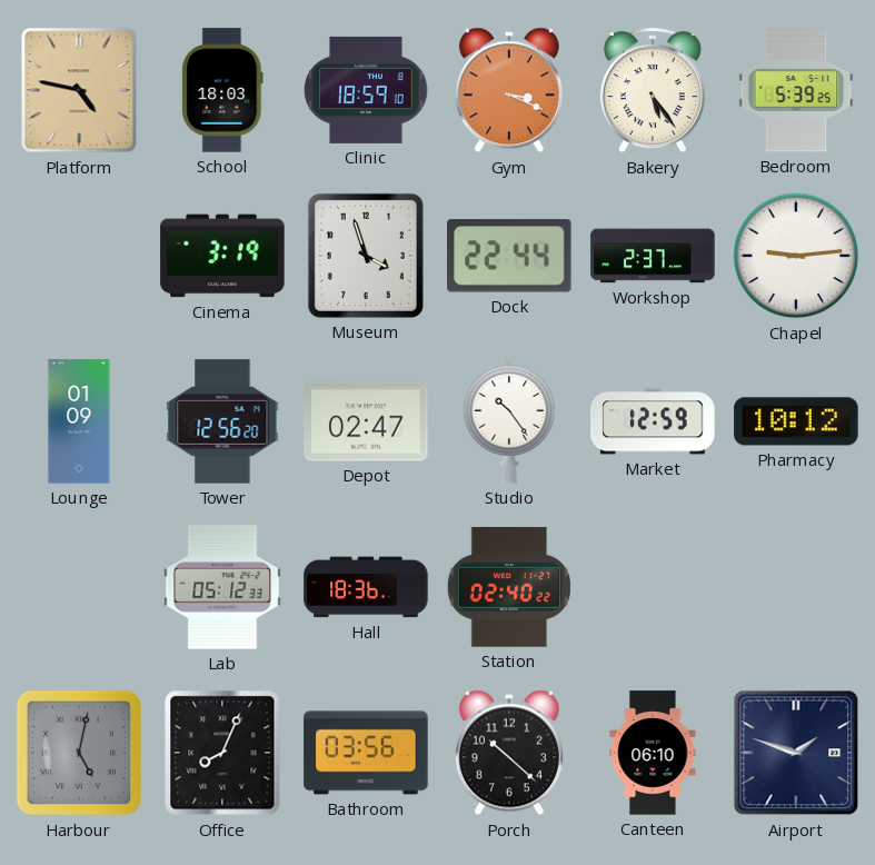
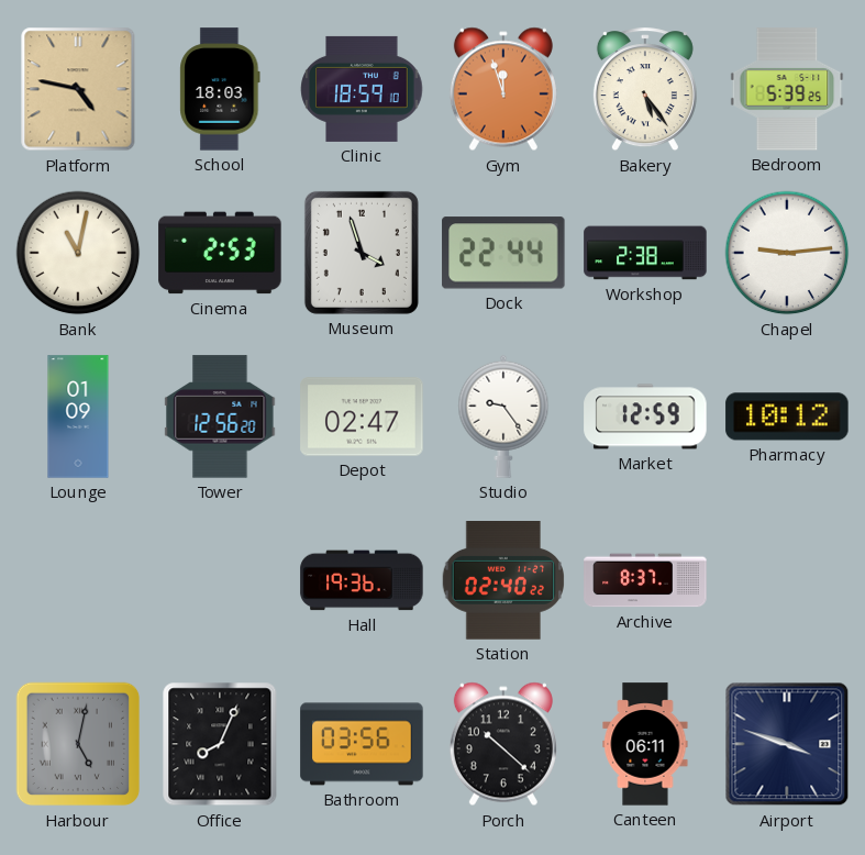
Gym: 3:19 -> 11:57
Bank: none -> 11:02
Cinema: 3:19 -> 2:53
Workshop: 2:37 -> 2:38
Studio: 10:24 -> 9:24
Lab: 05:12 -> none
Hall: 18:36 -> 19:36
Archive: none -> 8:37
Canteen: 06:10 -> 06:11
Airport: 1:48 -> 3:48
